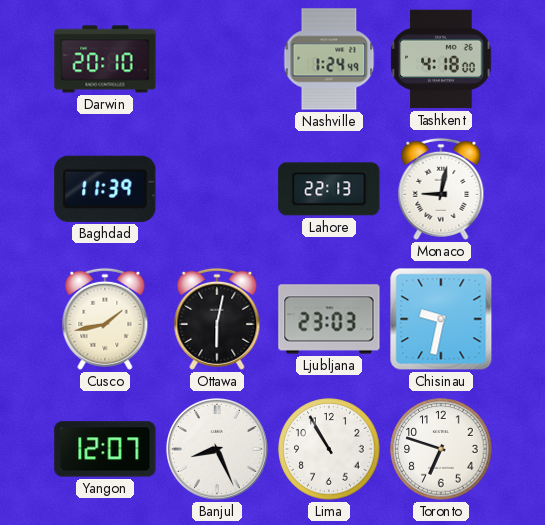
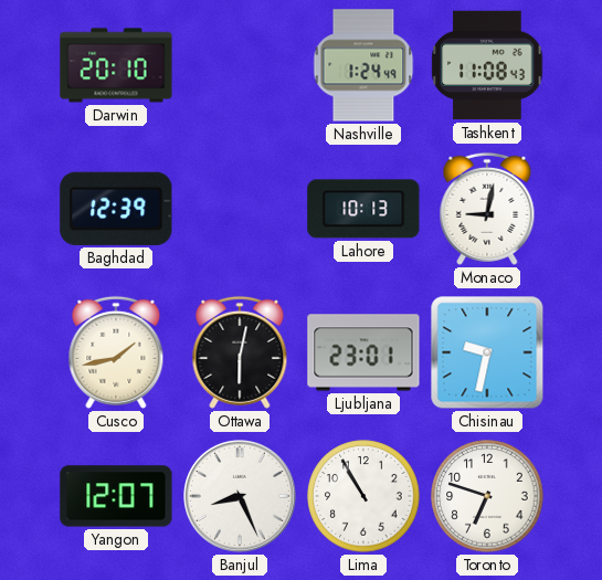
Tashkent: 4:18 -> 11:08
Baghdad: 11:39 -> 12:39
Lahore: 22:13 -> 10:13
Ljubljana: 23:03 -> 23:01
